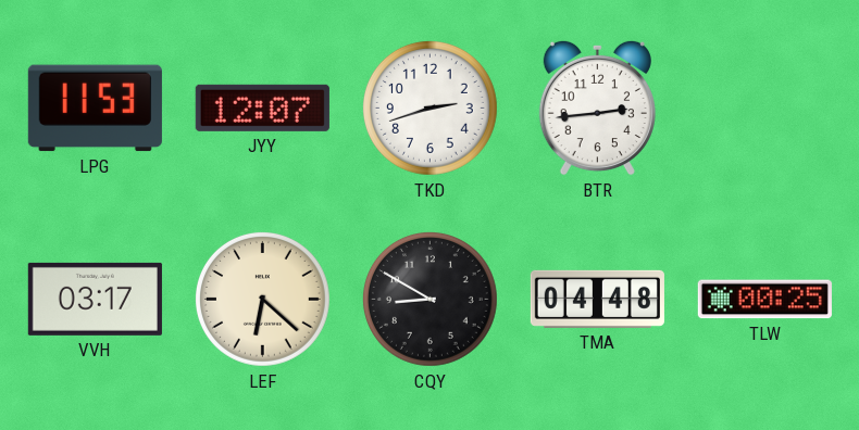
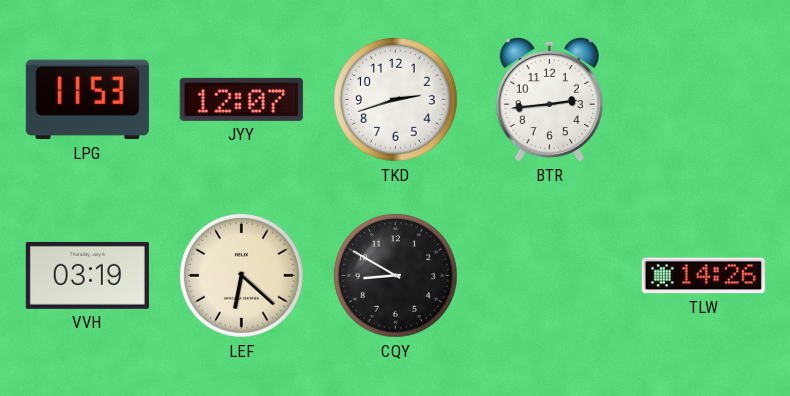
VVH: 03:17 -> 03:19
TMA: 04:48 -> none
TLW: 00:25 -> 14:26
